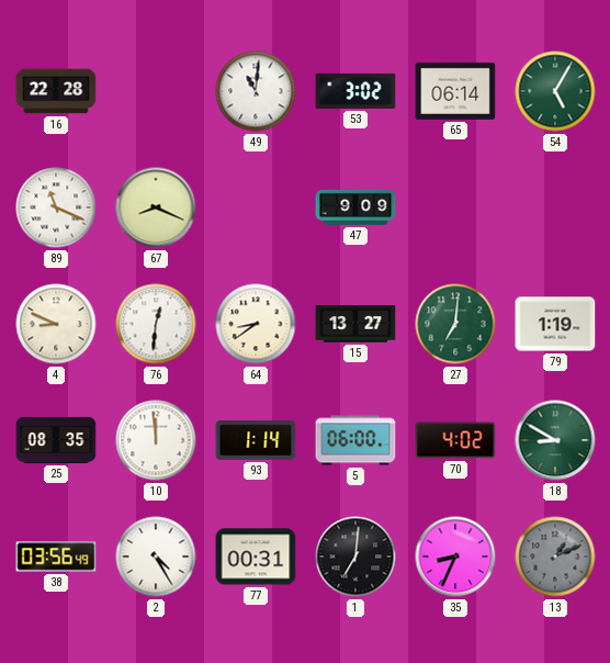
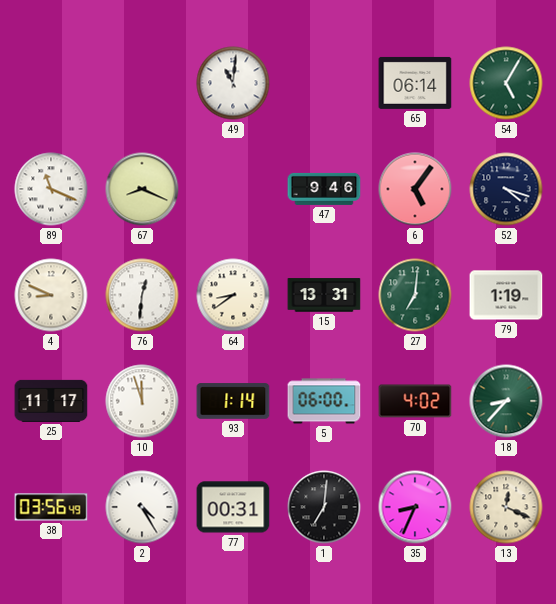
16: 22:28 -> none
53: 3:02 -> none
47: 9:09 -> 9:46
6: none -> 5:06
52: none -> 4:18
15: 13:27 -> 13:31
25: 08:35 -> 11:17
10: 11:59 -> 11:57
18: 8:50 -> 8:37
13: 1:11 -> 12:19
13 dial: grey -> cream
